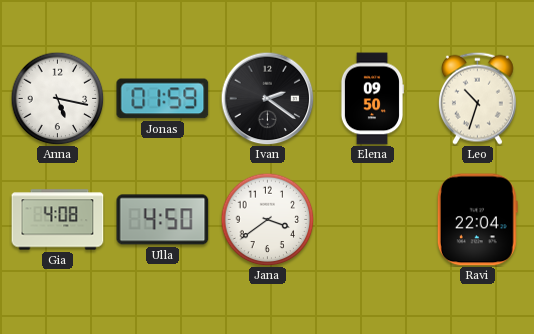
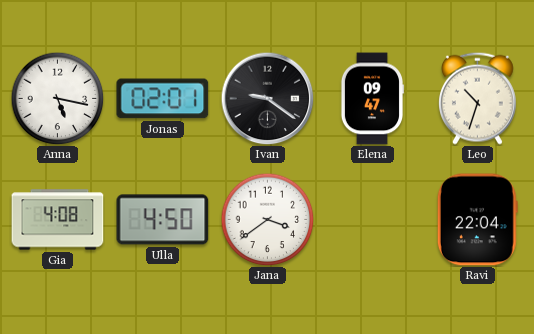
Jonas: 01:59 -> 02:01
Ivan: 2:21 -> 9:21
Elena: 09:50 -> 09:47
